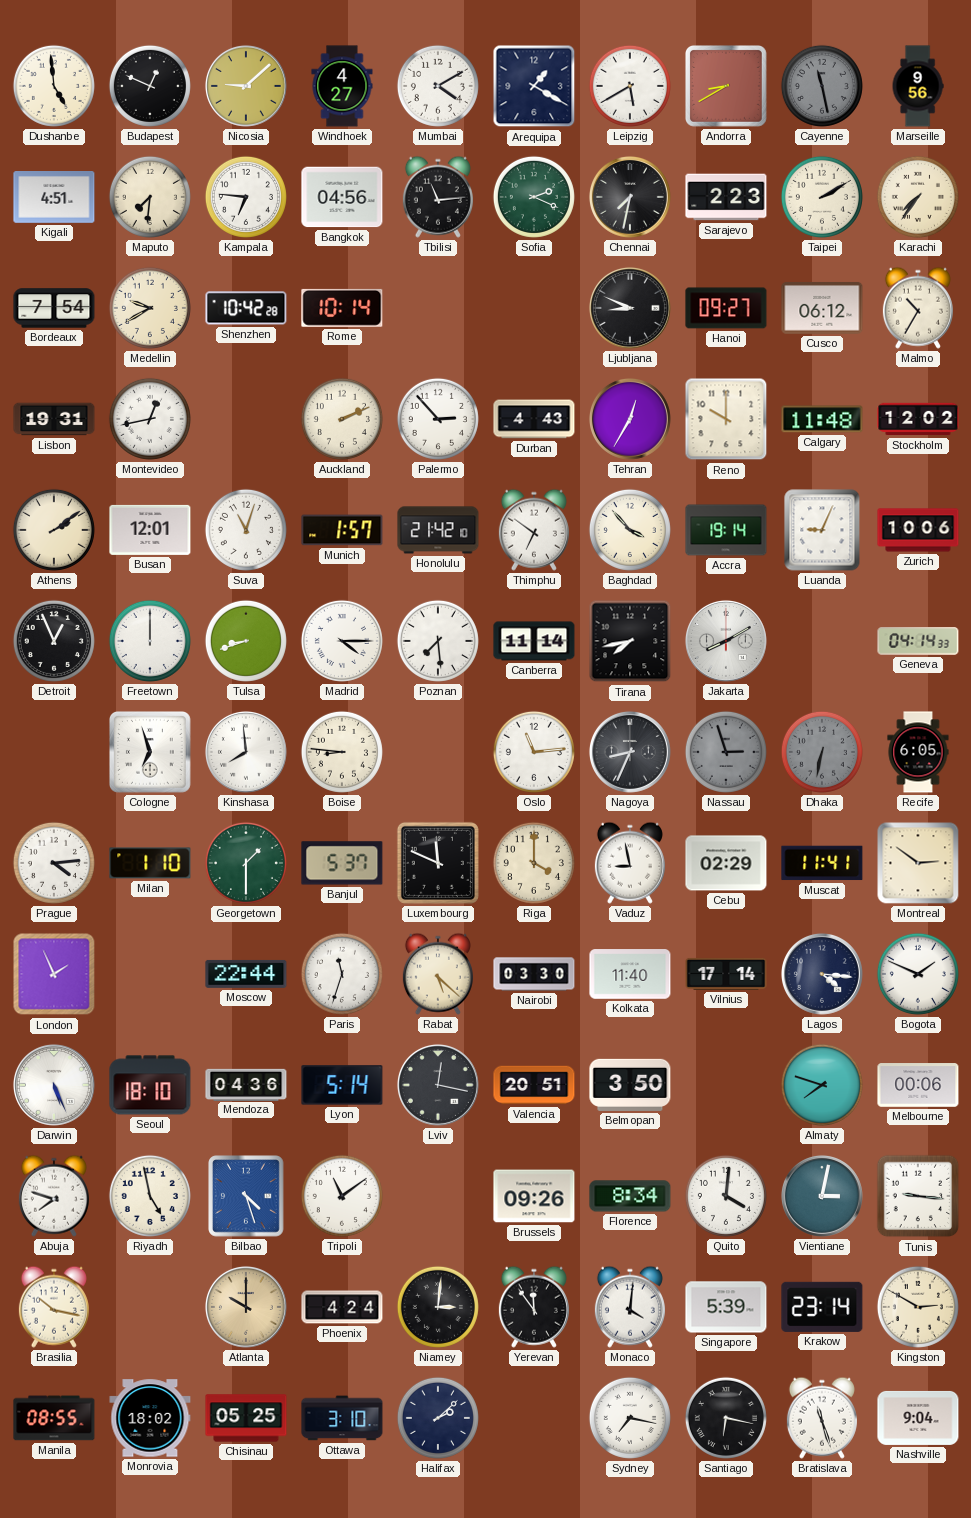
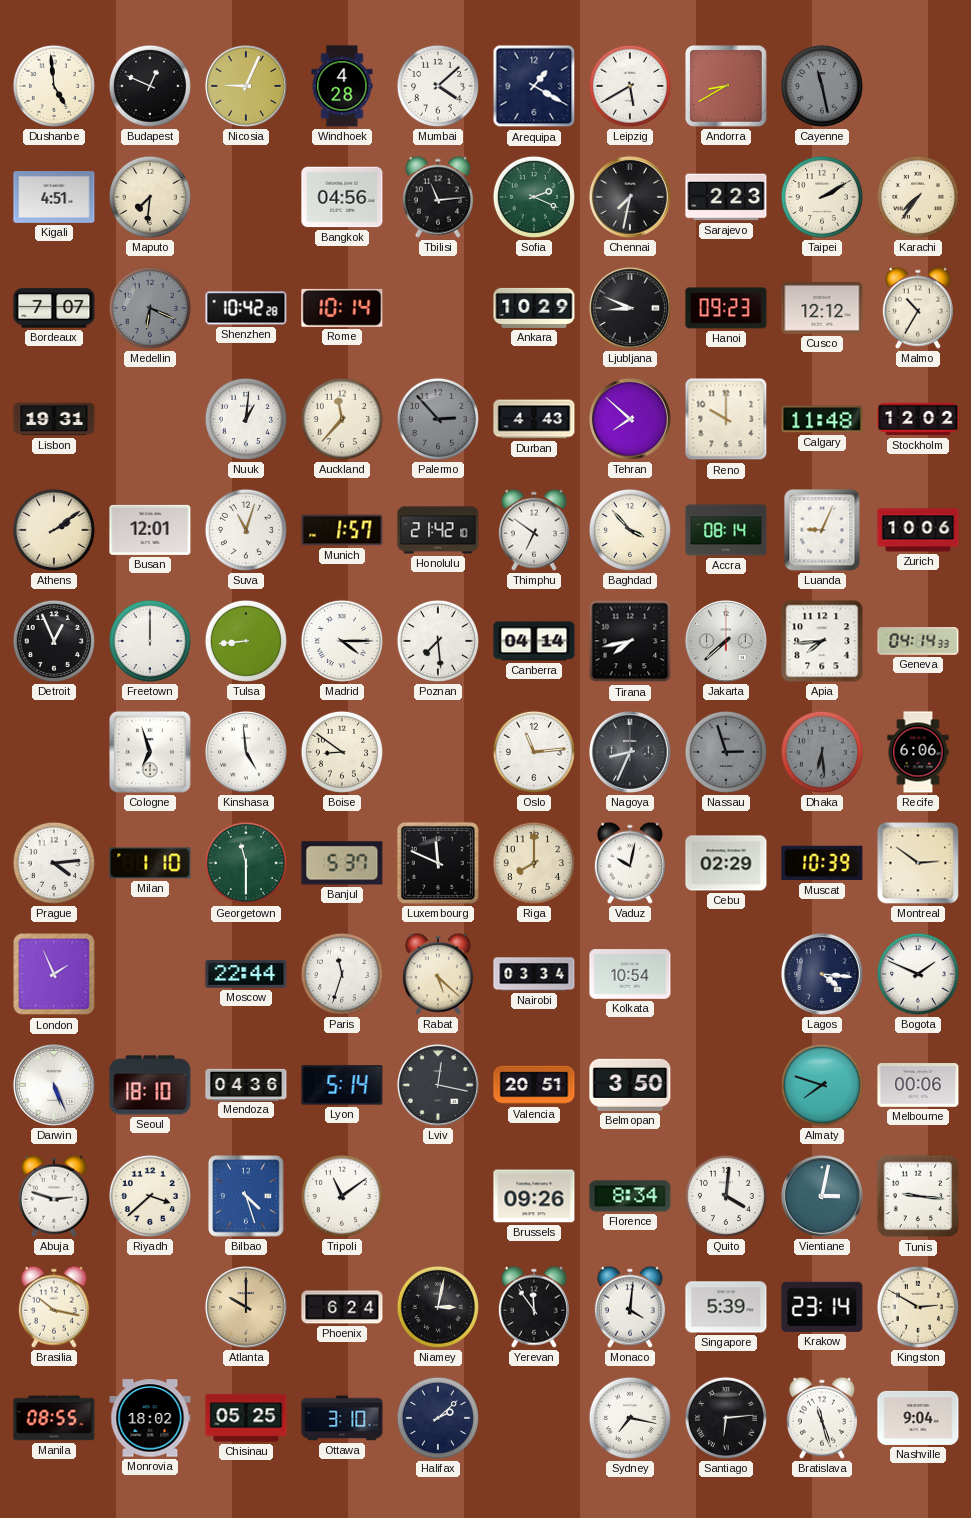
Nicosia: 9:08 -> 9:04
Windhoek: 4:27 -> 4:28
Mumbai: 4:10 -> 4:08
Marseille: 9:56 -> none
Kampala: 6:46 -> none
Bordeaux: 7:54 -> 7:07
Medellin: 9:40 -> 6:19
Medellin dial: cream -> grey
Ankara: none -> 10:29
Hanoi: 09:27 -> 09:23
Cusco: 06:12 -> 12:12
Montevideo: 12:43 -> none
Nuuk: none -> 1:01
Auckland: 2:11 -> 11:37
Palermo dial: white -> grey
Tehran: 12:35 -> 7:52
Accra: 19:14 -> 08:14
Tulsa: 8:42 -> 8:44
Canberra: 11:14 -> 04:14
Jakarta: 8:10 -> 7:38
Apia: none -> 7:44
Kinshasa: 7:59 -> 4:59
Boise: 8:46 -> 8:51
Dhaka: 6:32 -> 6:29
Recife: 6:05 -> 6:06
Georgetown: 1:30 -> 11:30
Riga: 4:00 -> 8:00
Vaduz: 8:58 -> 10:02
Muscat: 11:41 -> 10:39
Nairobi: 03:30 -> 03:34
Kolkata: 11:40 -> 10:54
Vilnius: 17:14 -> none
Abuja: 7:48 -> 2:48
Riyadh: 4:58 -> 3:38
Phoenix: 4:24 -> 6:24
Niamey: 3:01 -> 3:02
Santiago: 6:17 -> 6:14
